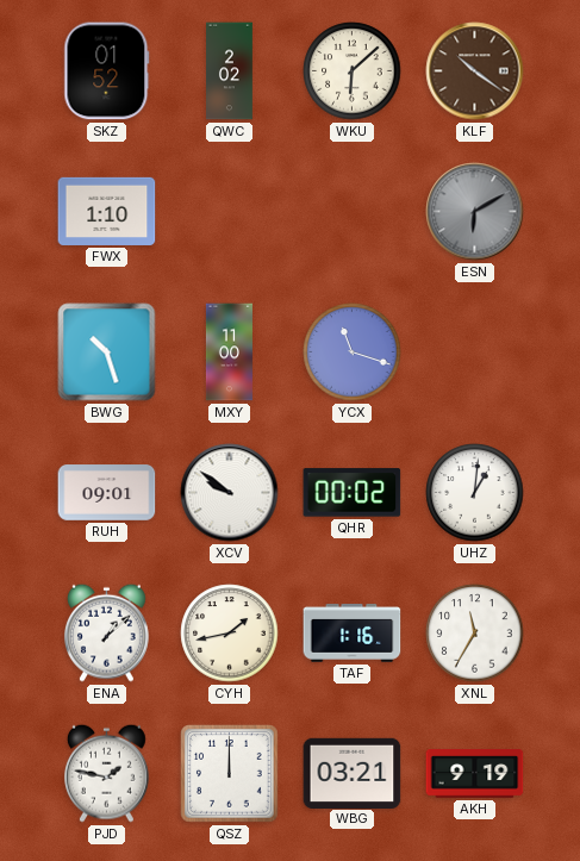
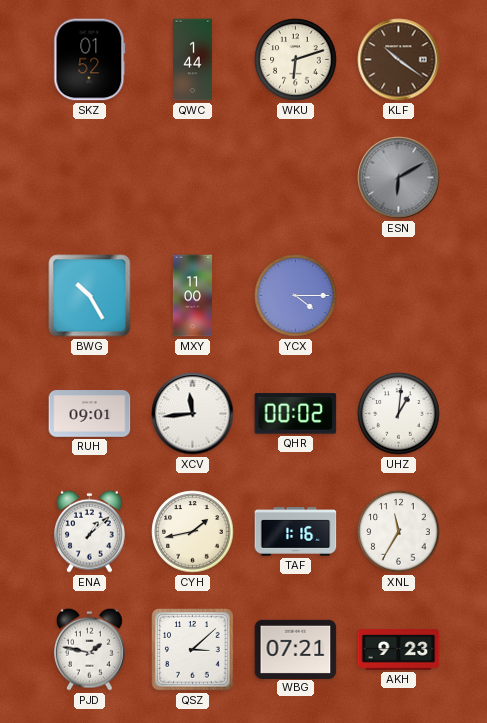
QWC: 2:02 -> 1:44
WKU: 6:08 -> 6:12
FWX: 1:10 -> none
BWG: 10:27 -> 10:25
YCX: 11:18 -> 4:15
XCV: 9:51 -> 11:44
QSZ: 12:00 -> 3:08
WBG: 03:21 -> 07:21
AKH: 9:19 -> 9:23
